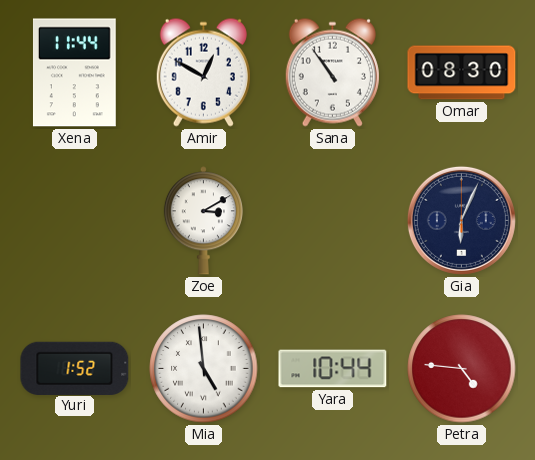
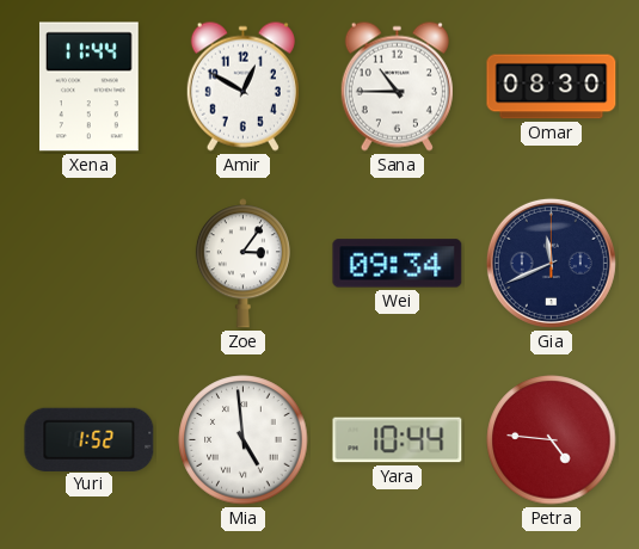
Sana: 10:54 -> 10:45
Zoe: 3:10 -> 3:06
Wei: none -> 09:34
Gia: 6:04 -> 11:41
